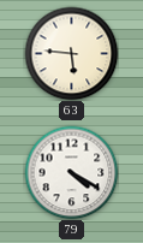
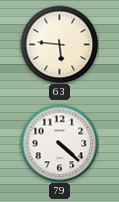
79: 4:20 -> 4:22
